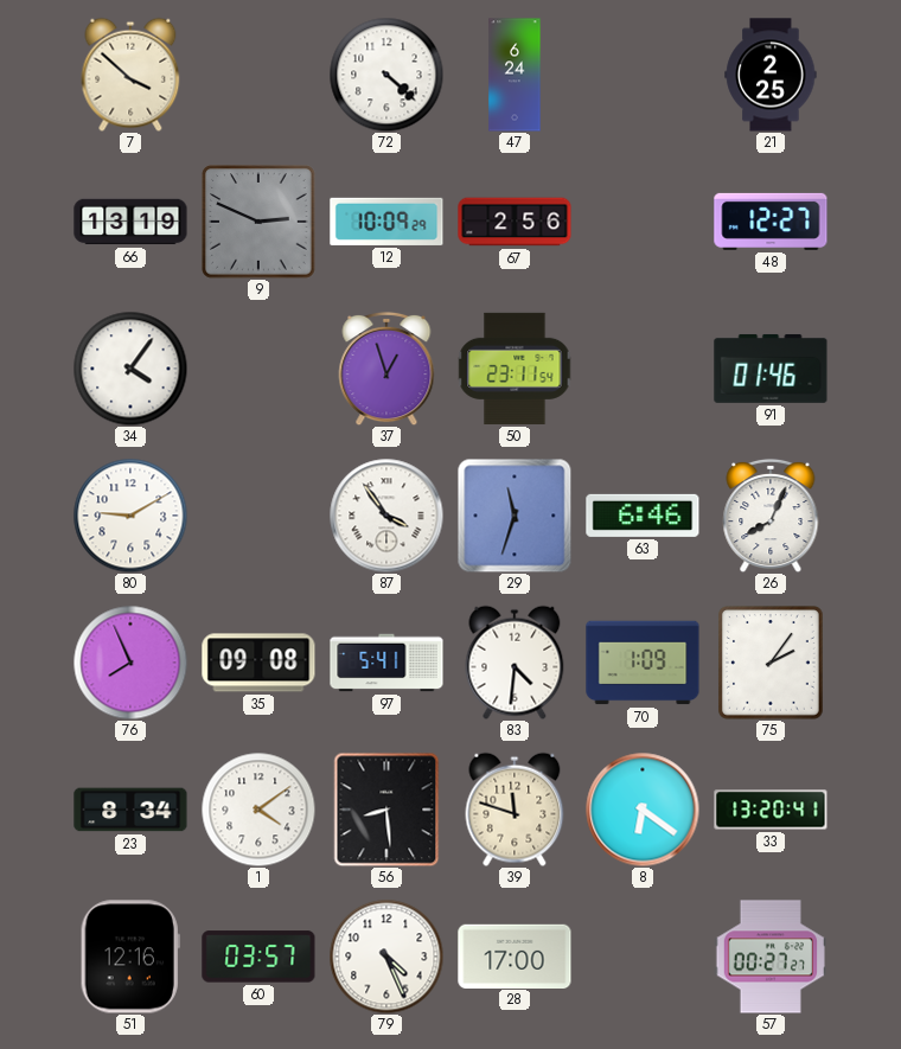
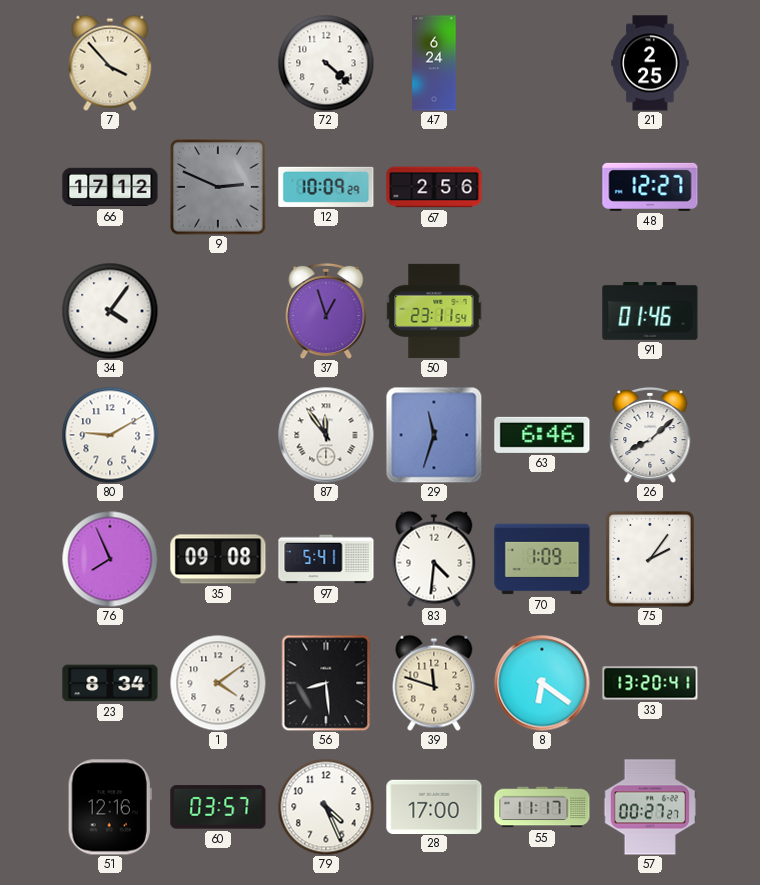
7: 3:52 -> 3:53
66: 13:19 -> 17:12
87: 3:54 -> 11:54
26: 8:04 -> 8:08
55: none -> 11:17
